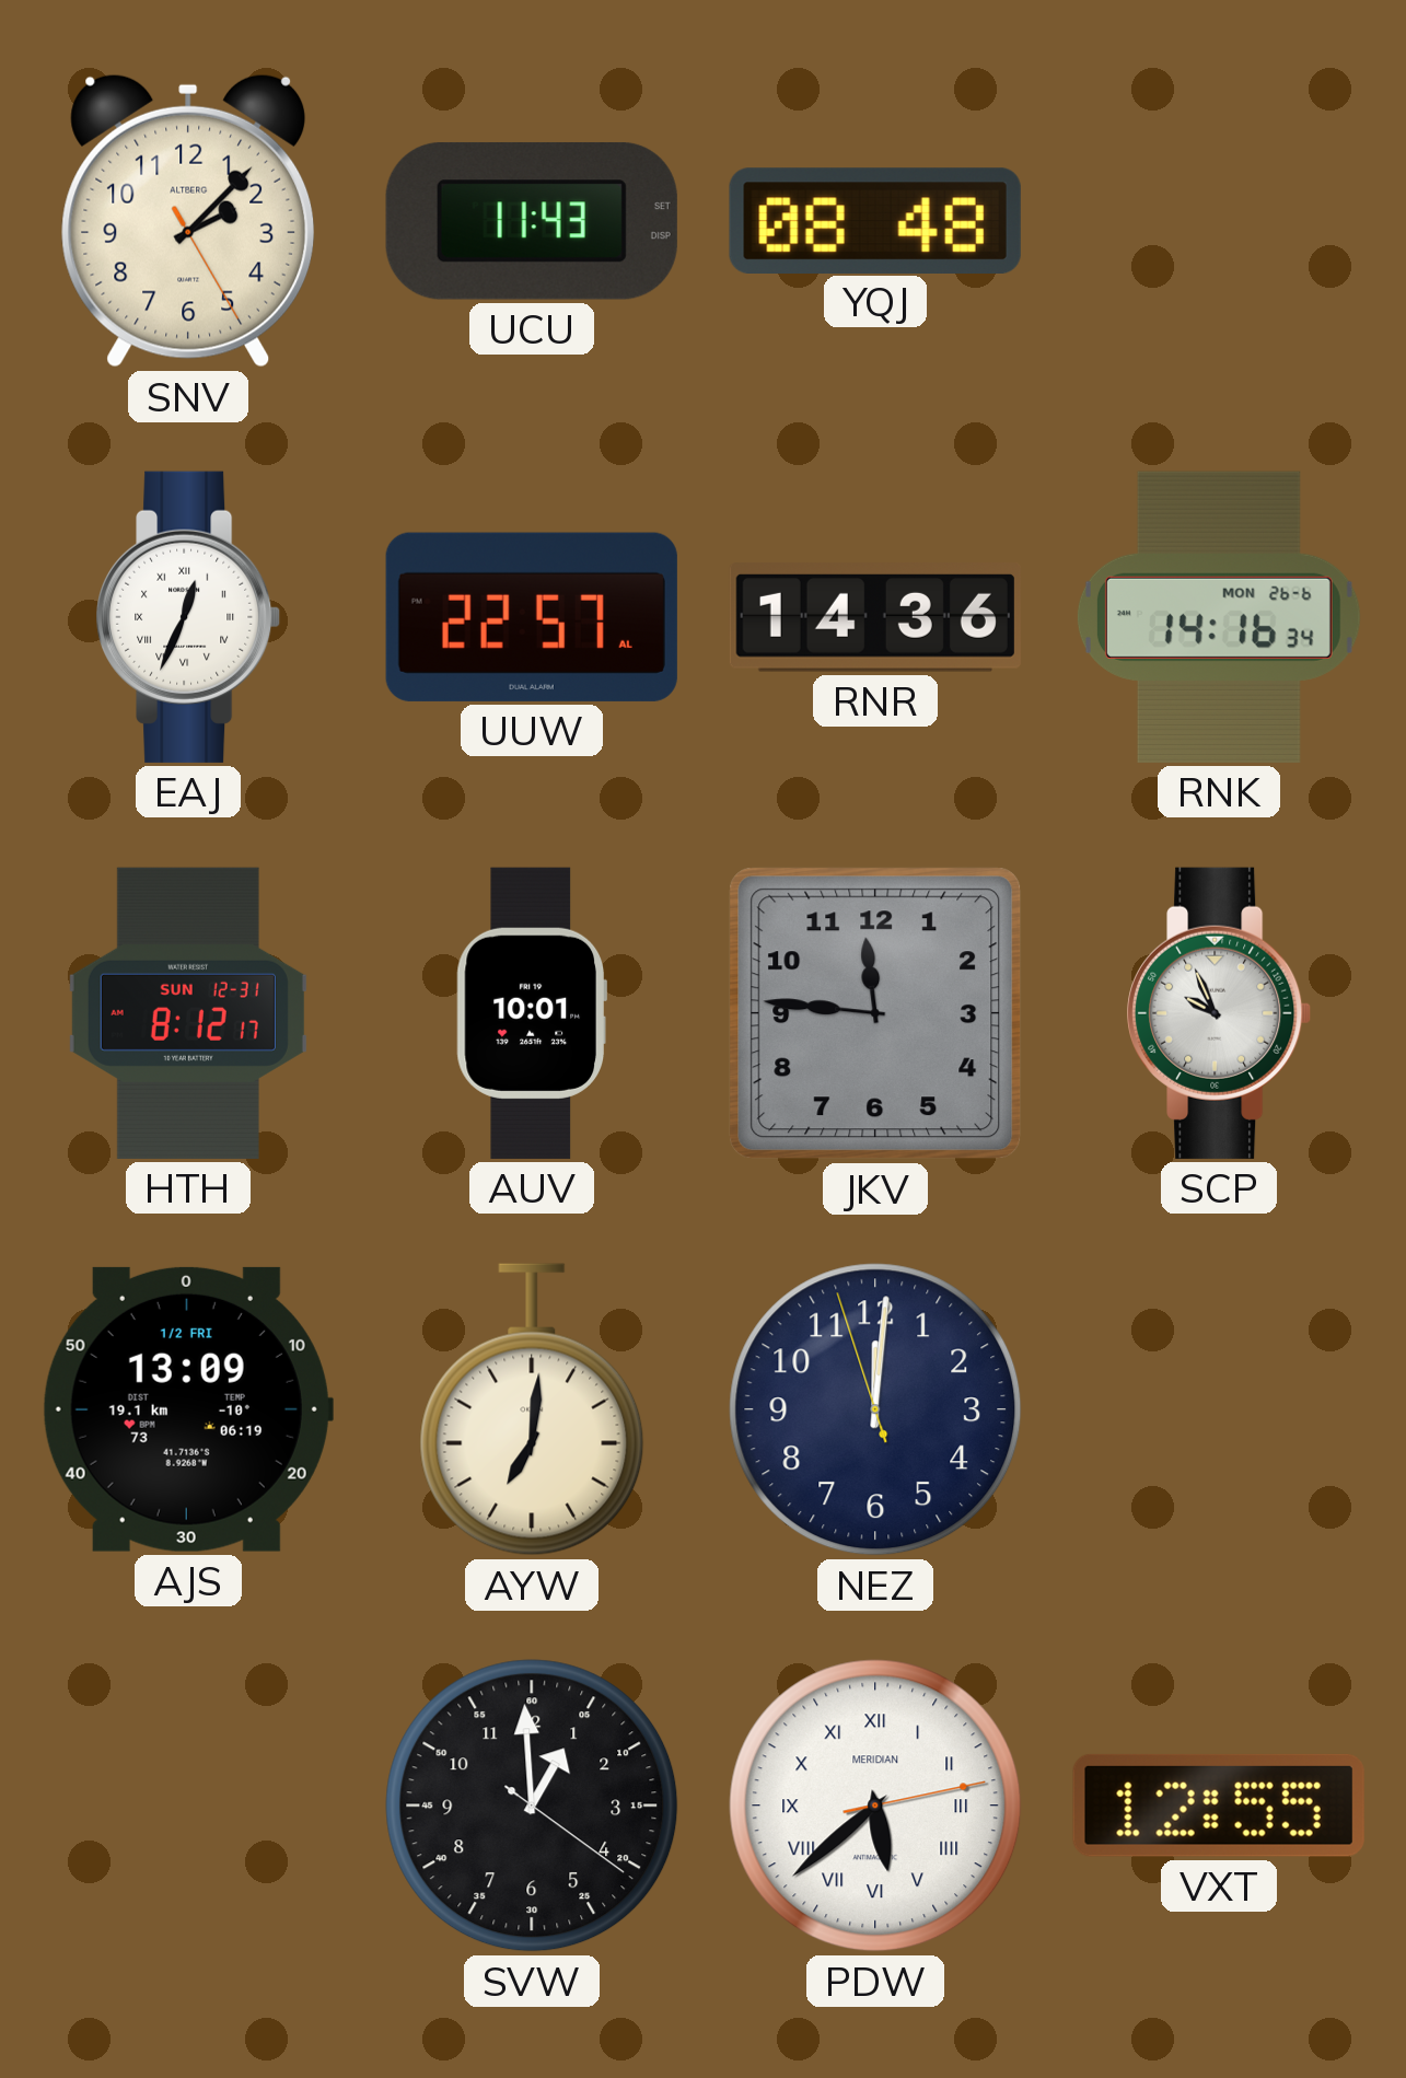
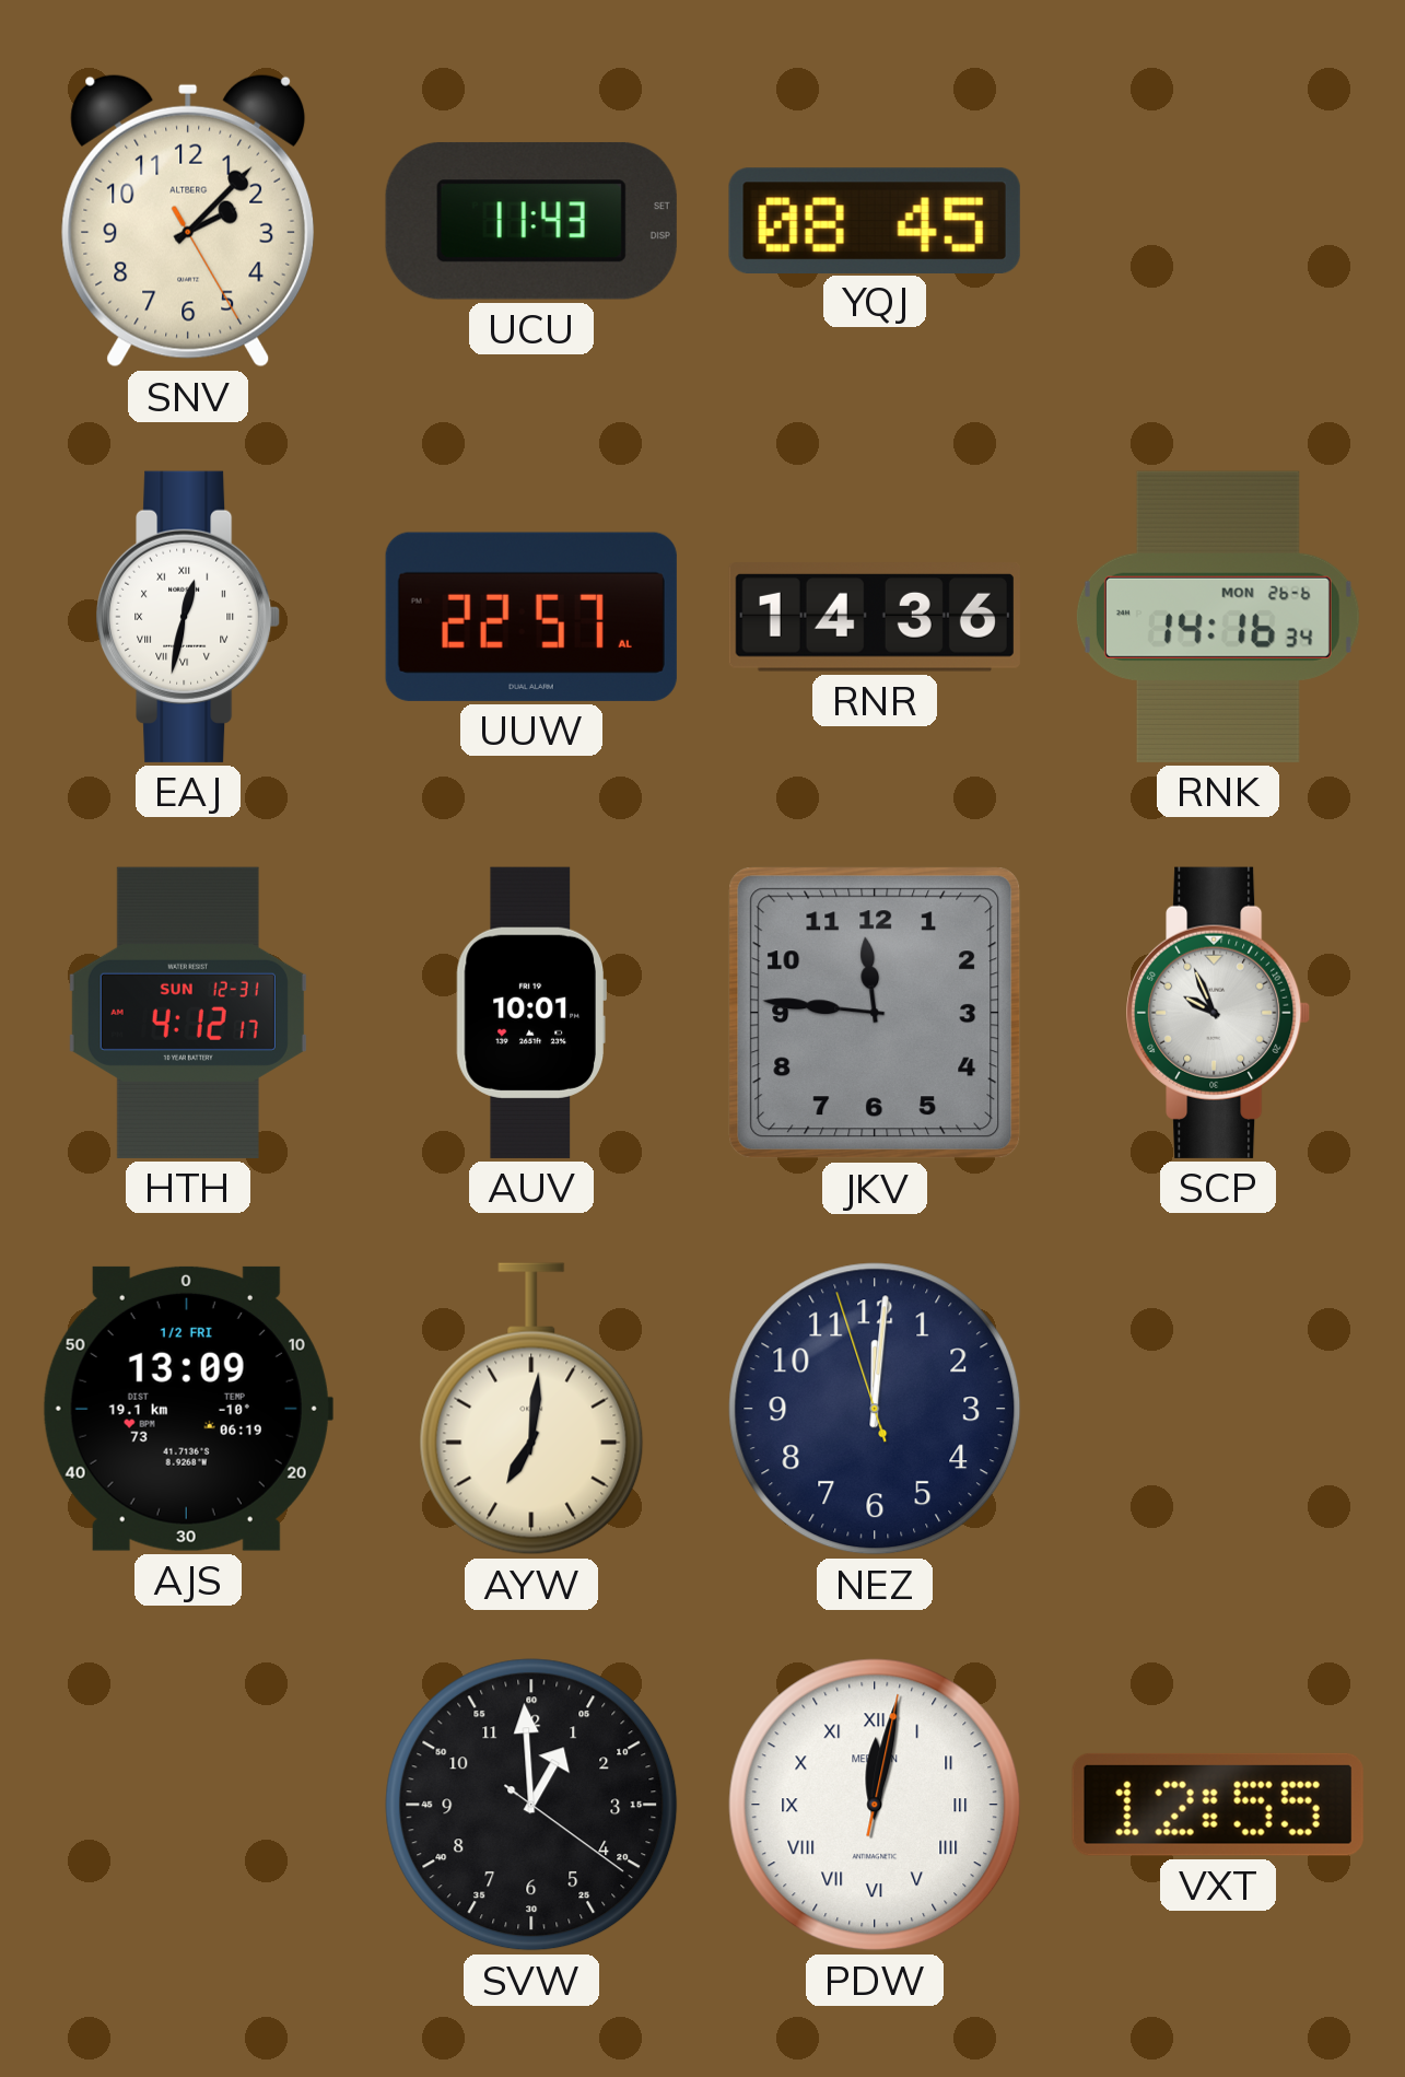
YQJ: 08:48 -> 08:45
EAJ: 12:34 -> 12:32
HTH: 8:12 -> 4:12
PDW: 5:38 -> 12:02
